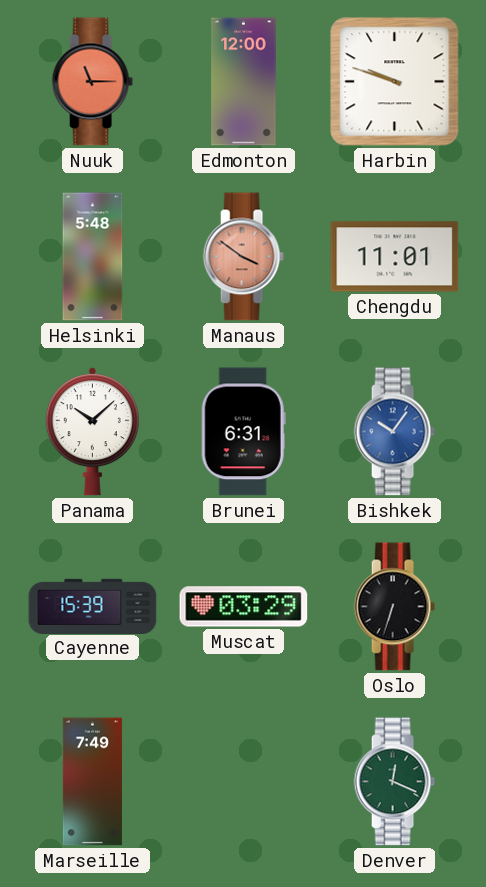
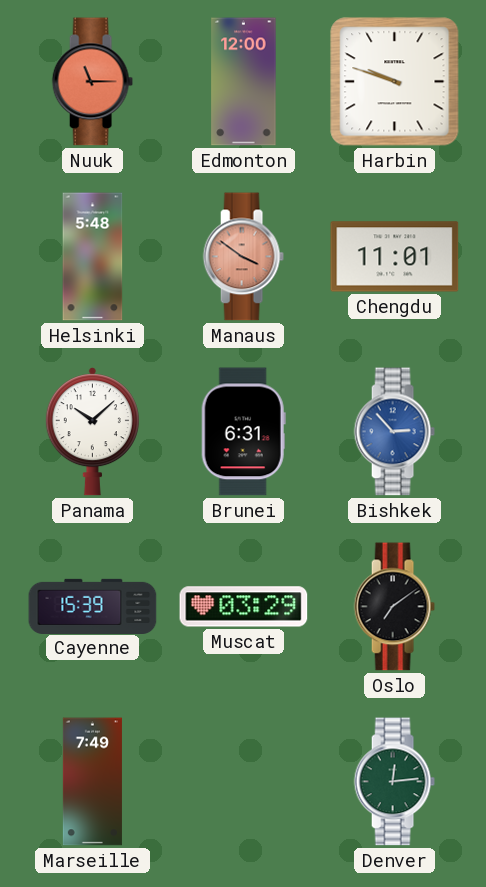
Bishkek: 10:06 -> 2:53
Oslo: 6:33 -> 7:09
Denver: 12:19 -> 12:14
